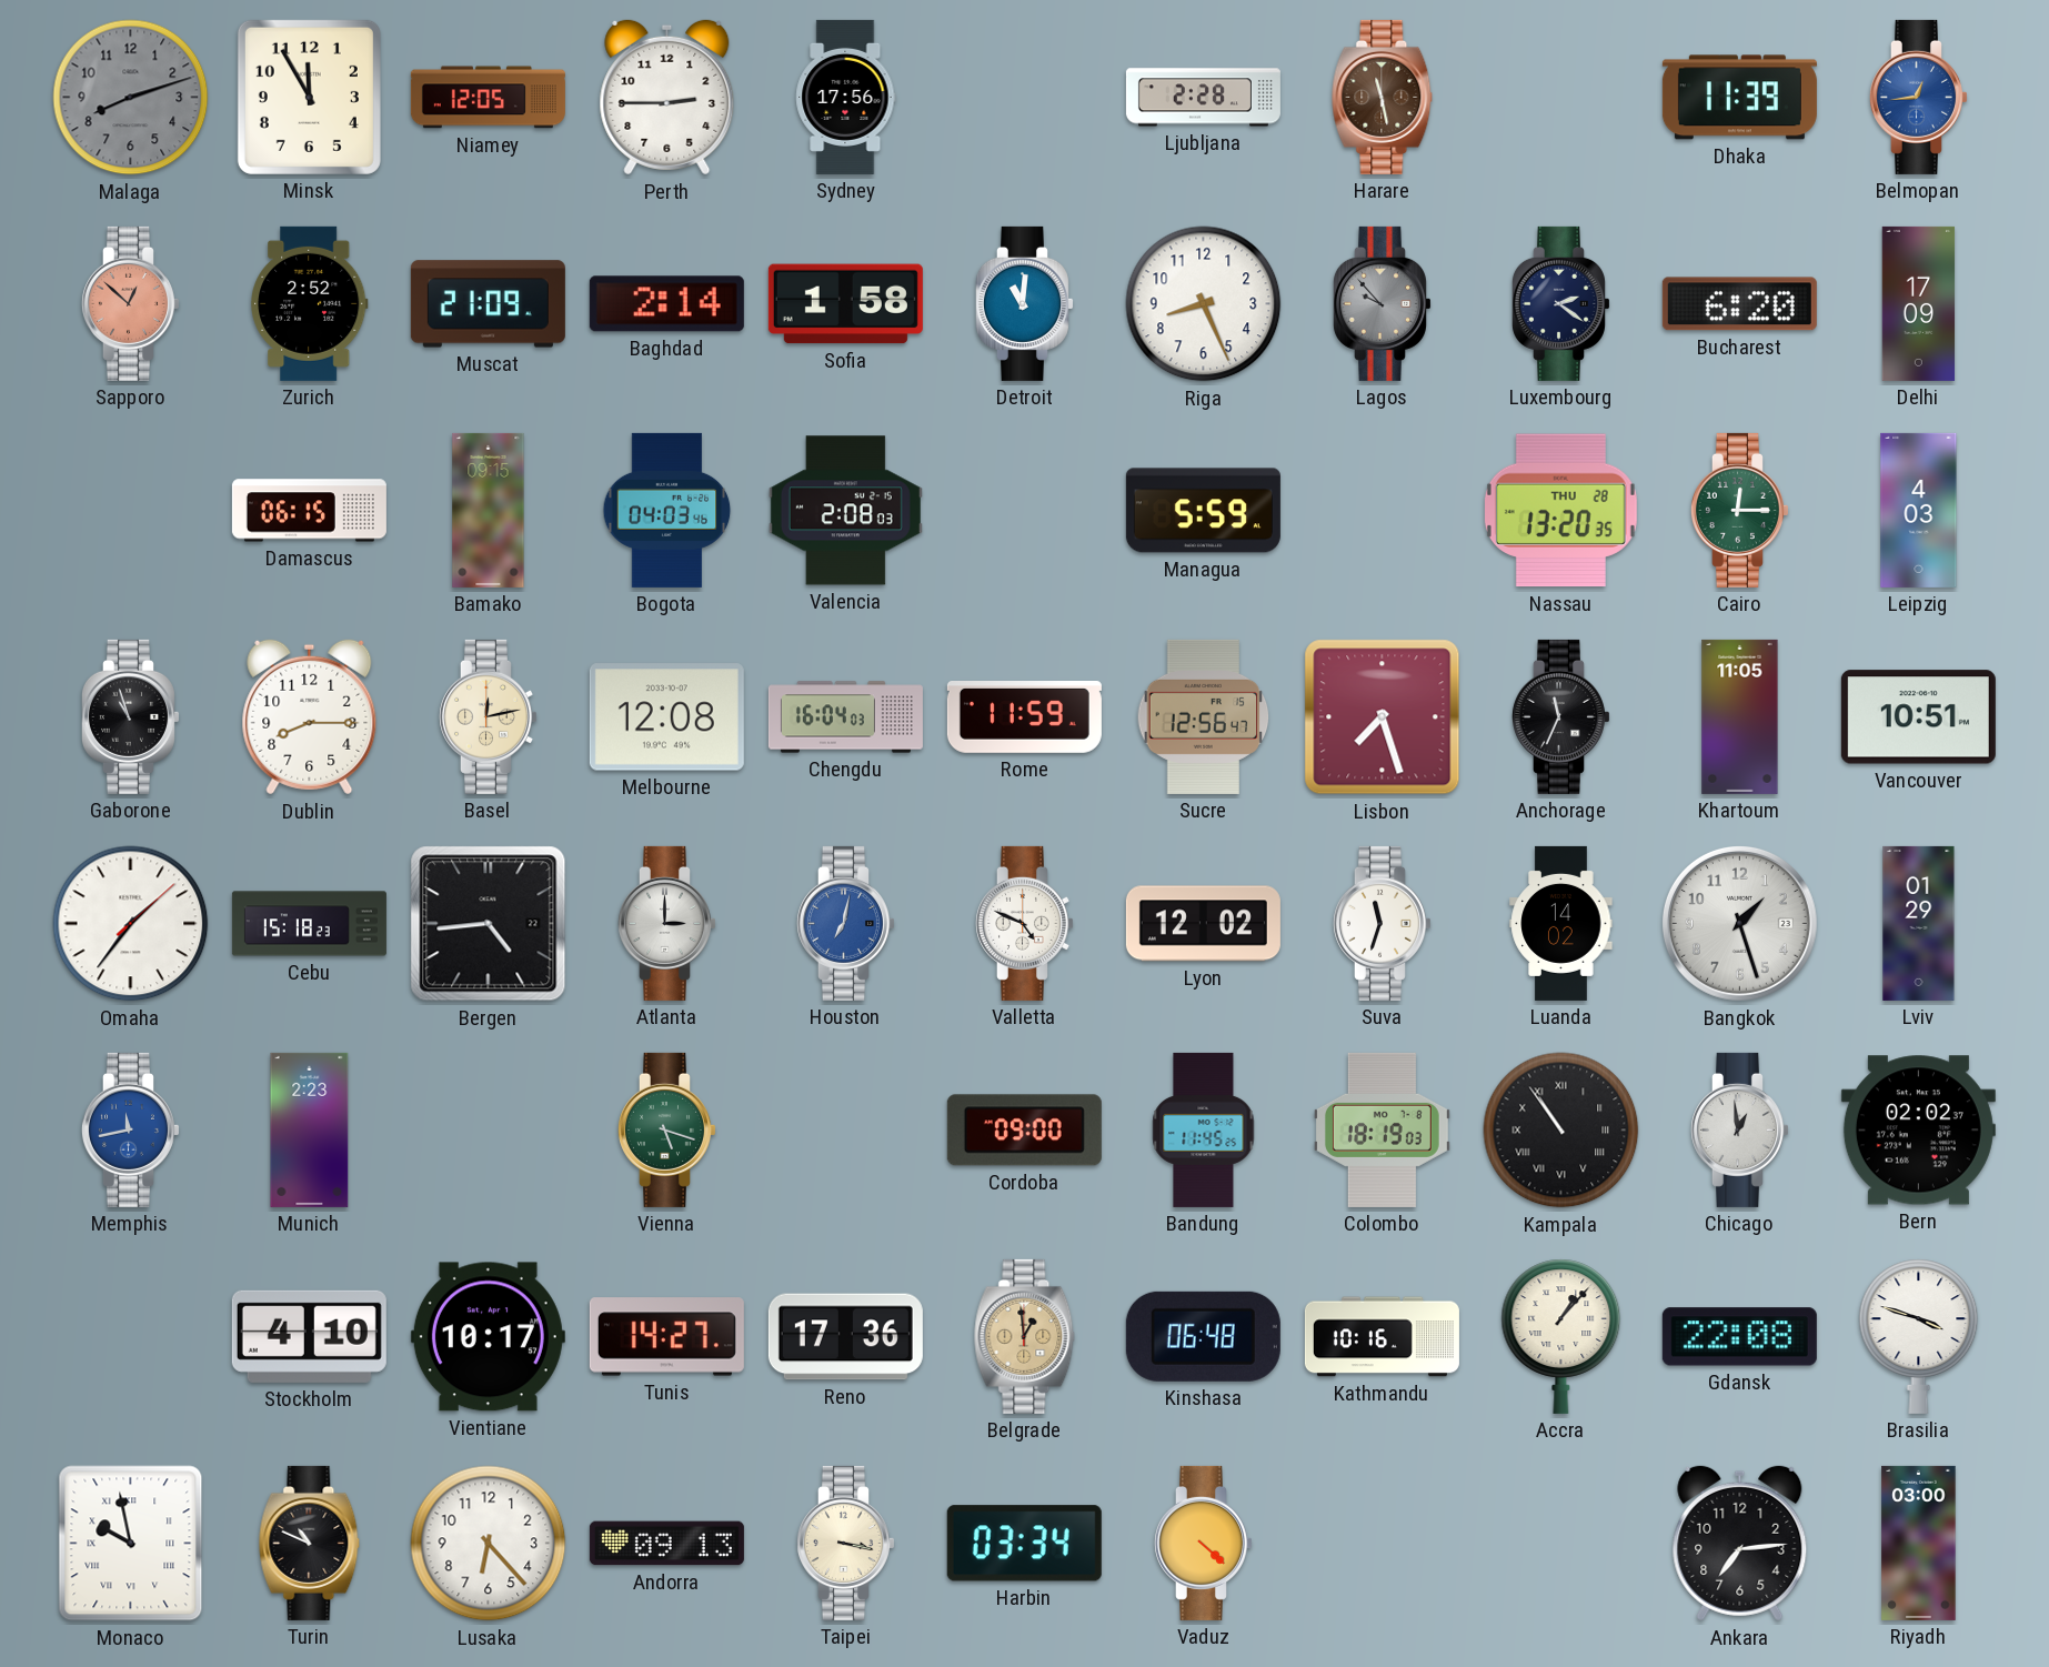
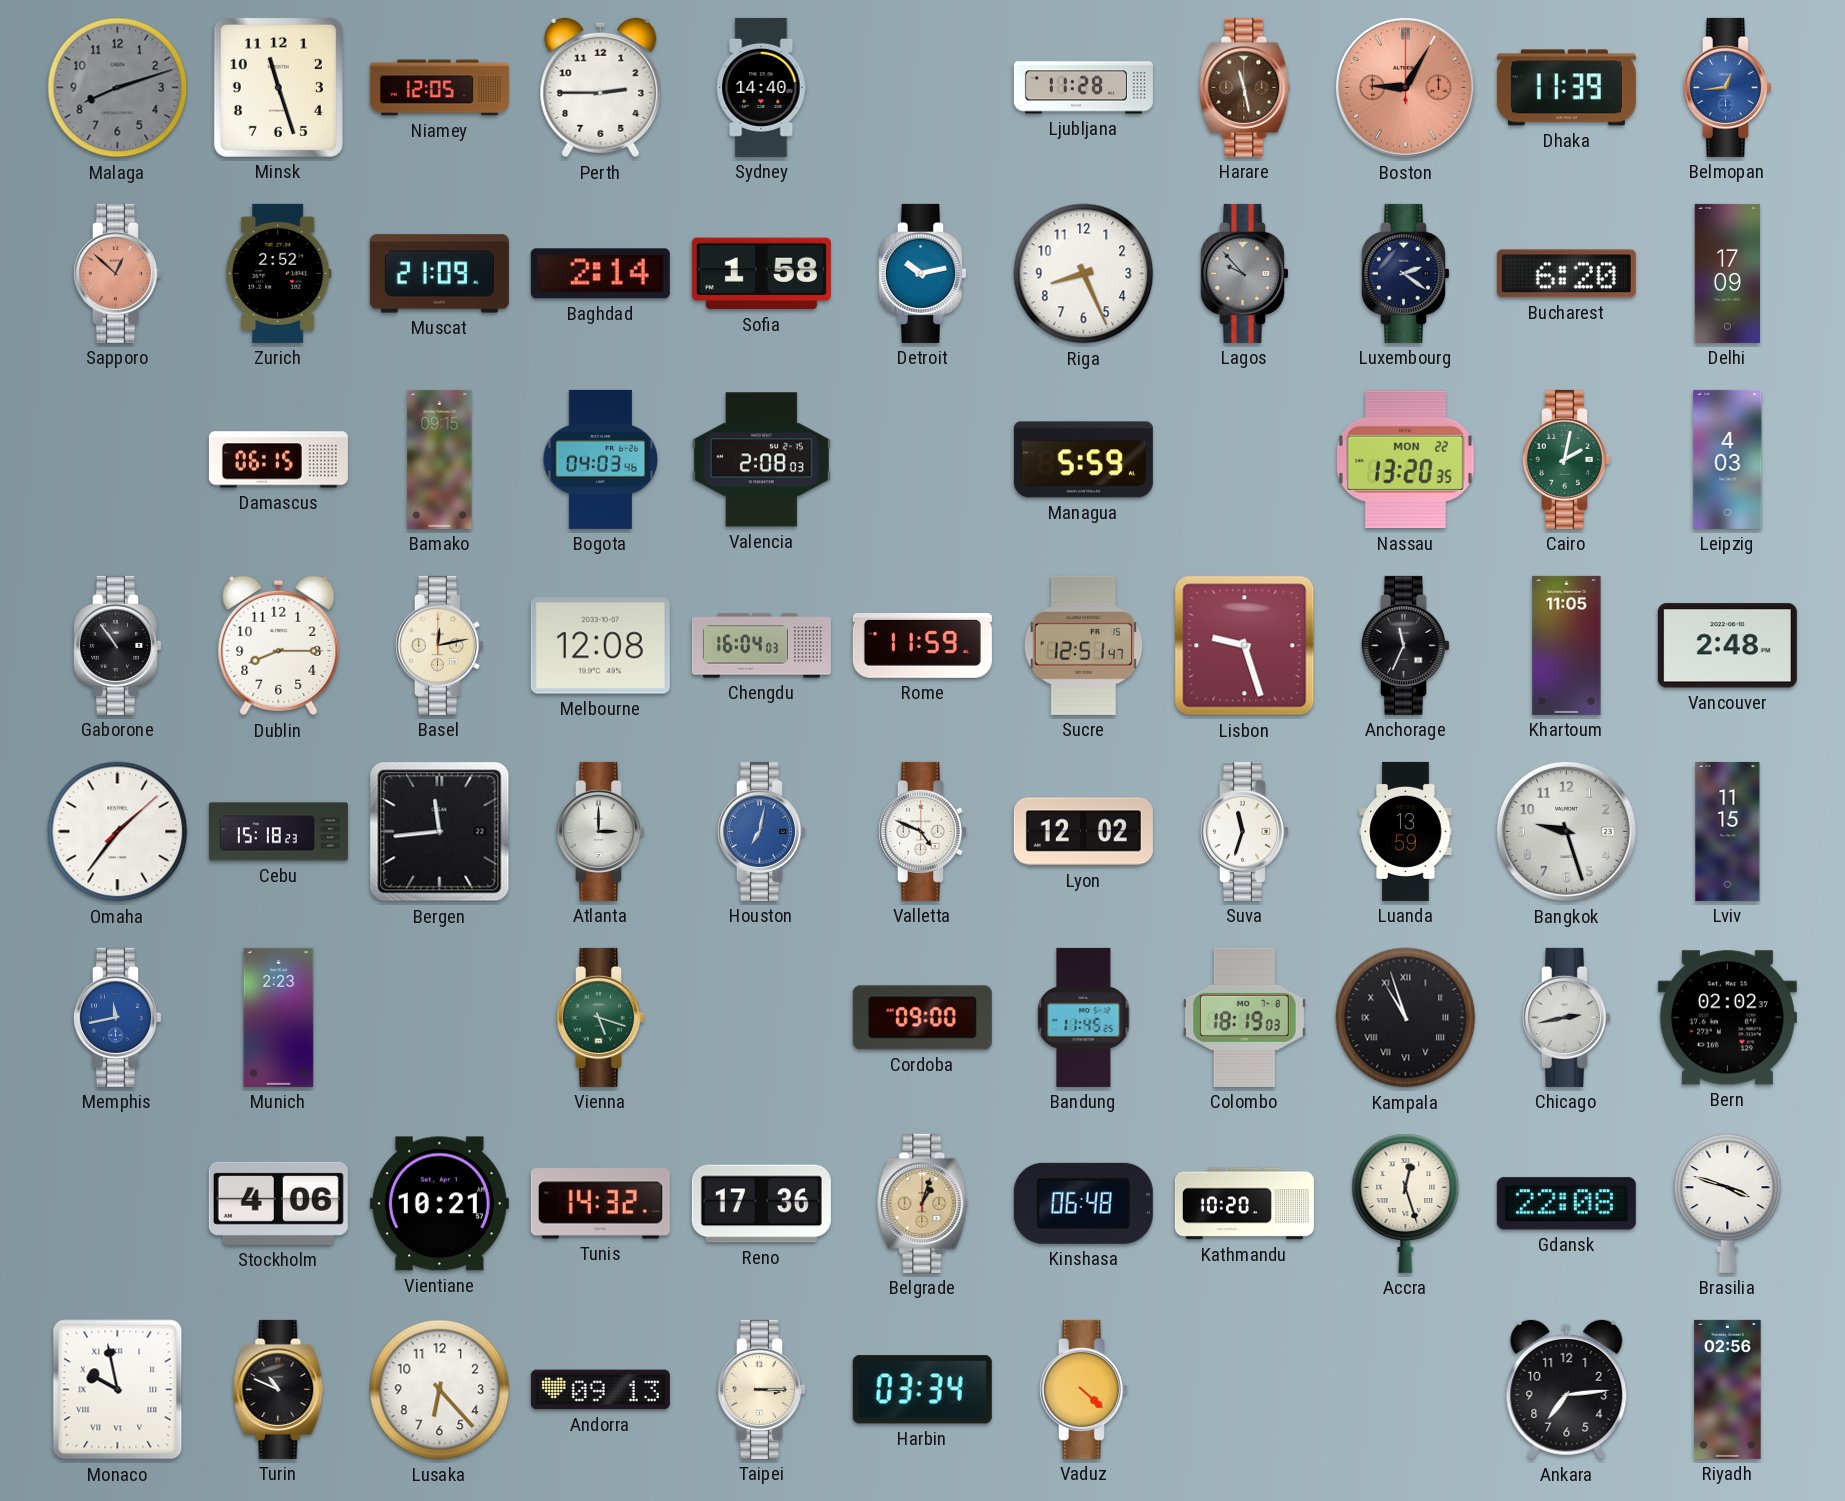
Minsk: 11:55 -> 11:27
Sydney: 17:56 -> 14:40
Ljubljana: 2:28 -> 11:28
Boston: none -> 9:05
Detroit: 11:01 -> 10:13
Nassau date: THU 28 -> MON 22
Cairo: 12:15 -> 2:02
Gaborone: 10:57 -> 10:54
Sucre: 12:56 -> 12:51
Lisbon: 7:27 -> 9:27
Vancouver: 10:51 -> 2:48
Bergen: 4:44 -> 11:44
Luanda: 14:02 -> 13:59
Bangkok: 1:27 -> 9:27
Lviv: 01:29 -> 11:15
Kampala: 10:54 -> 10:57
Chicago: 12:59 -> 2:43
Stockholm: 4:10 -> 4:06
Vientiane: 10:17 -> 10:21
Tunis: 14:27 -> 14:32
Belgrade: 12:59 -> 1:03
Kathmandu: 10:16 -> 10:20
Accra: 1:07 -> 12:27
Taipei: 3:17 -> 3:15
Riyadh: 03:00 -> 02:56
